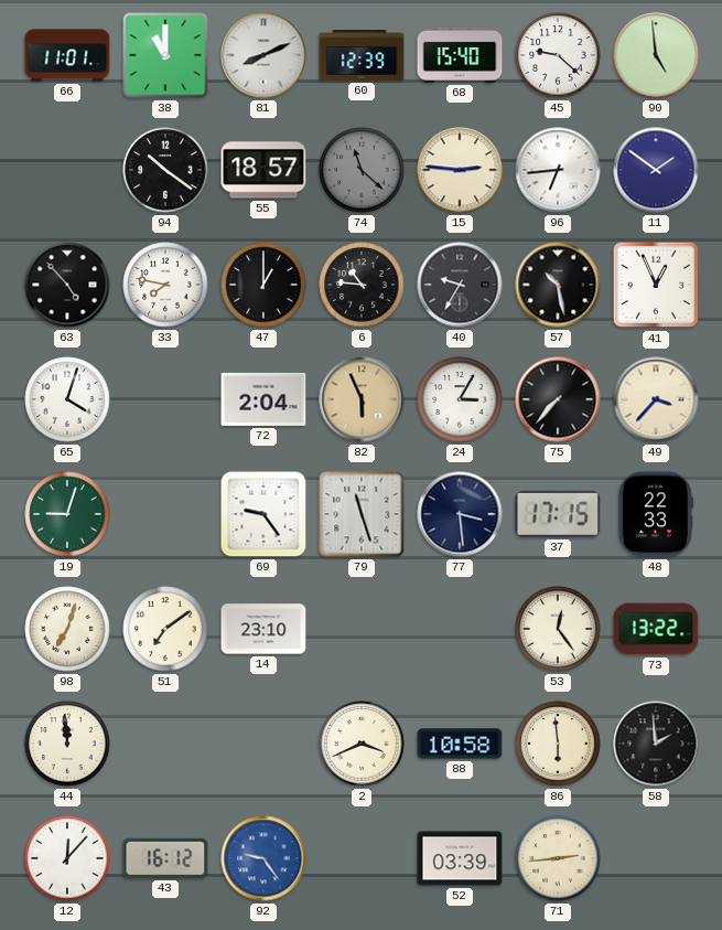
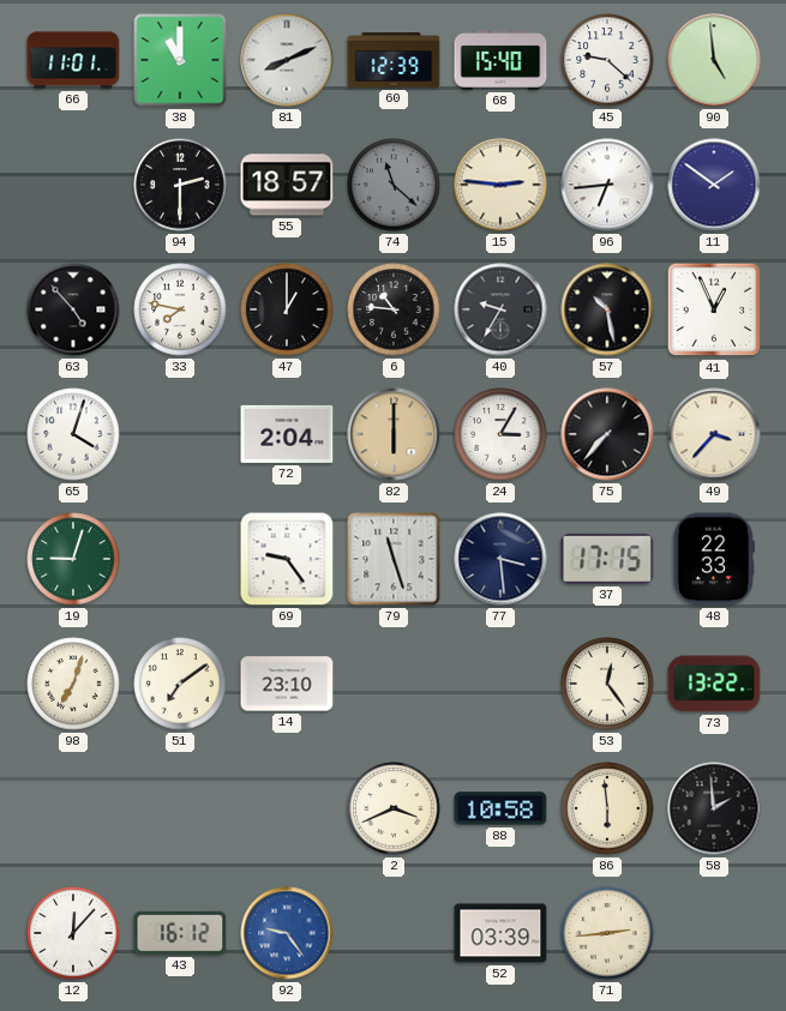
94: 10:21 -> 2:30
82: 5:56 -> 6:00
44: 11:59 -> none
